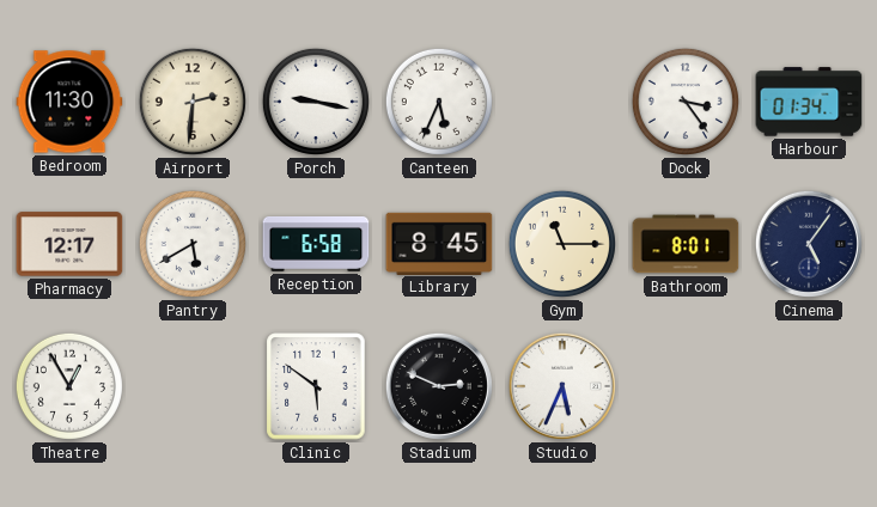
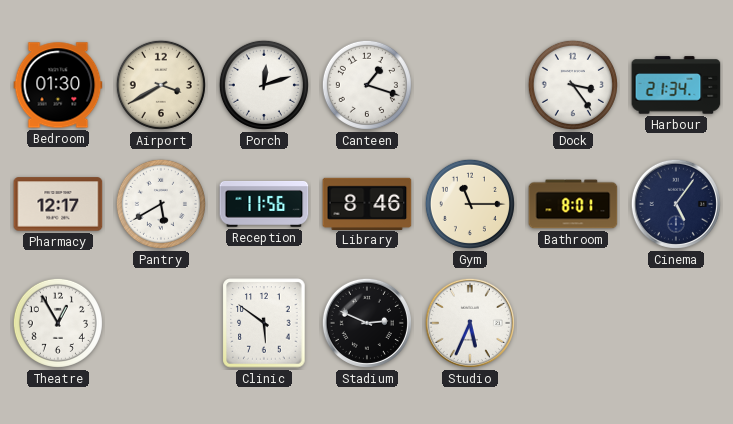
Bedroom: 11:30 -> 01:30
Airport: 2:31 -> 3:40
Porch: 9:17 -> 12:12
Canteen: 5:34 -> 1:18
Harbour: 01:34 -> 21:34
Reception: 6:58 -> 11:56
Library: 8:45 -> 8:46
